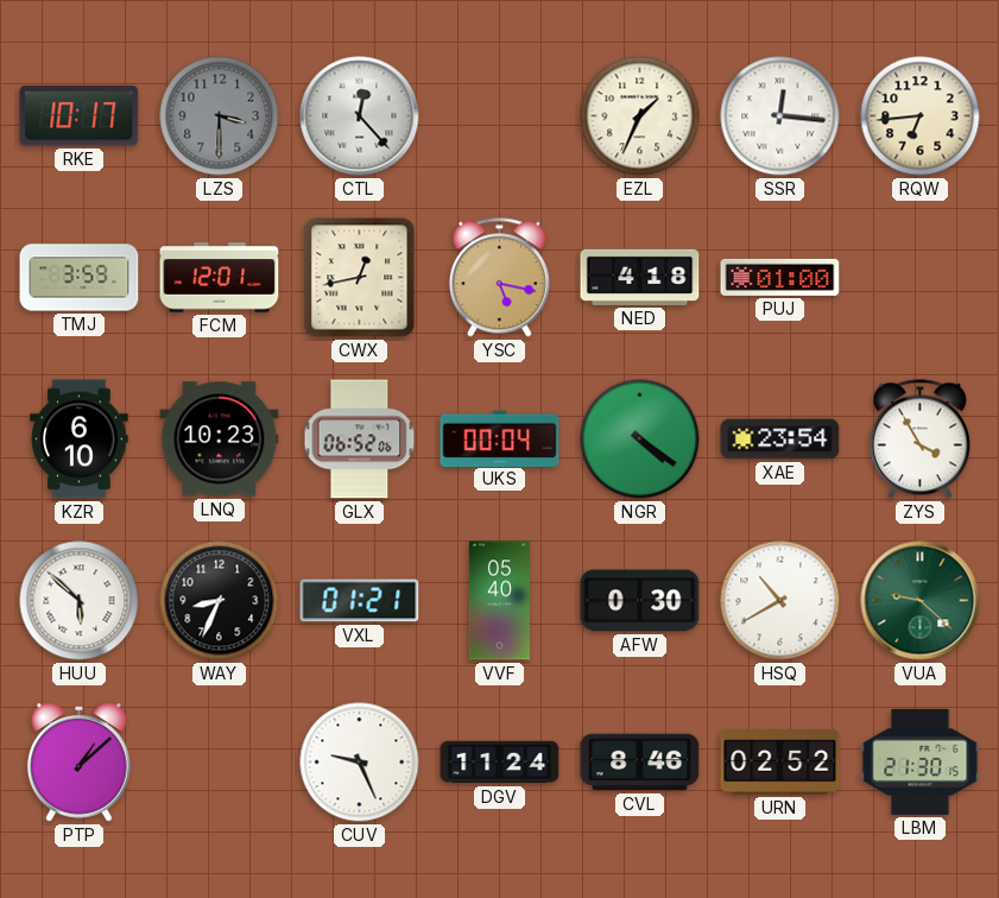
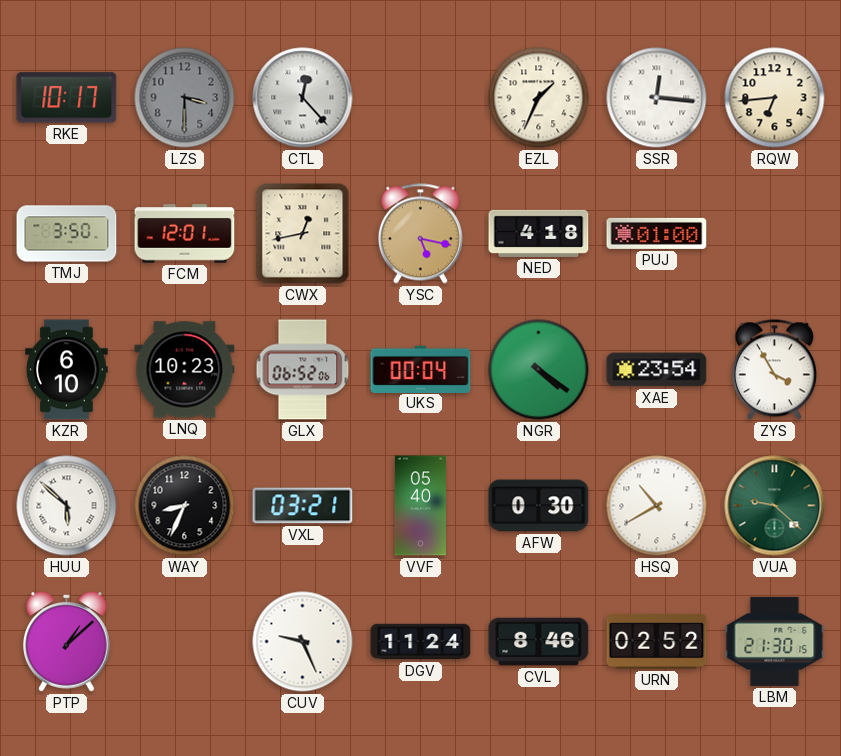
TMJ: 3:59 -> 3:50
VXL: 01:21 -> 03:21
